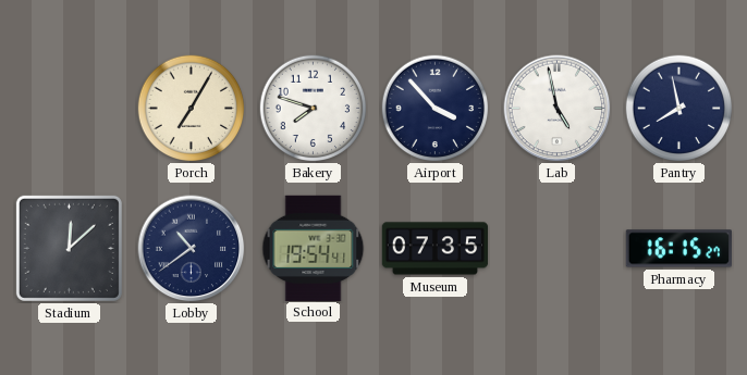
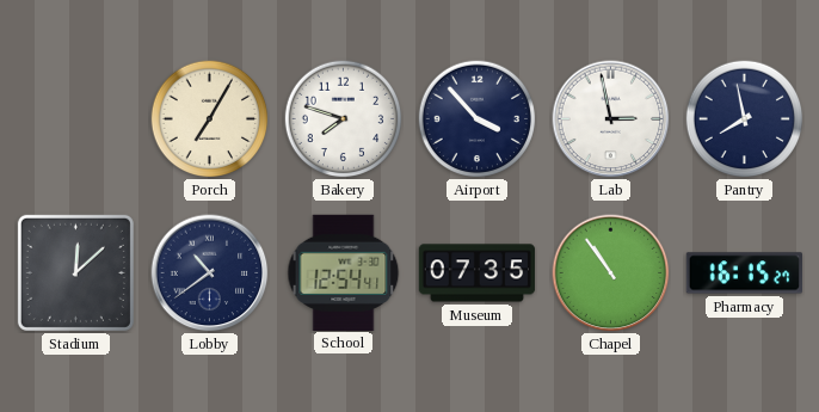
Lab: 4:58 -> 2:58
School: 19:54 -> 12:54
Chapel: none -> 10:54
